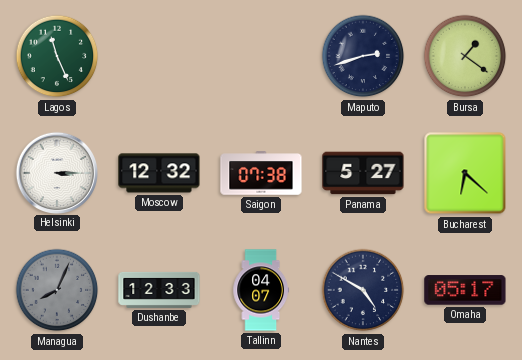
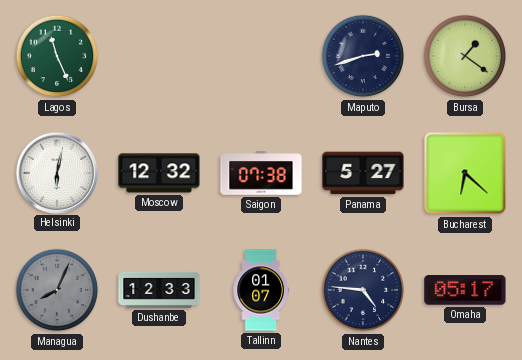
Helsinki: 3:15 -> 6:02
Tallinn: 04:07 -> 01:07
Nantes: 4:50 -> 4:46
